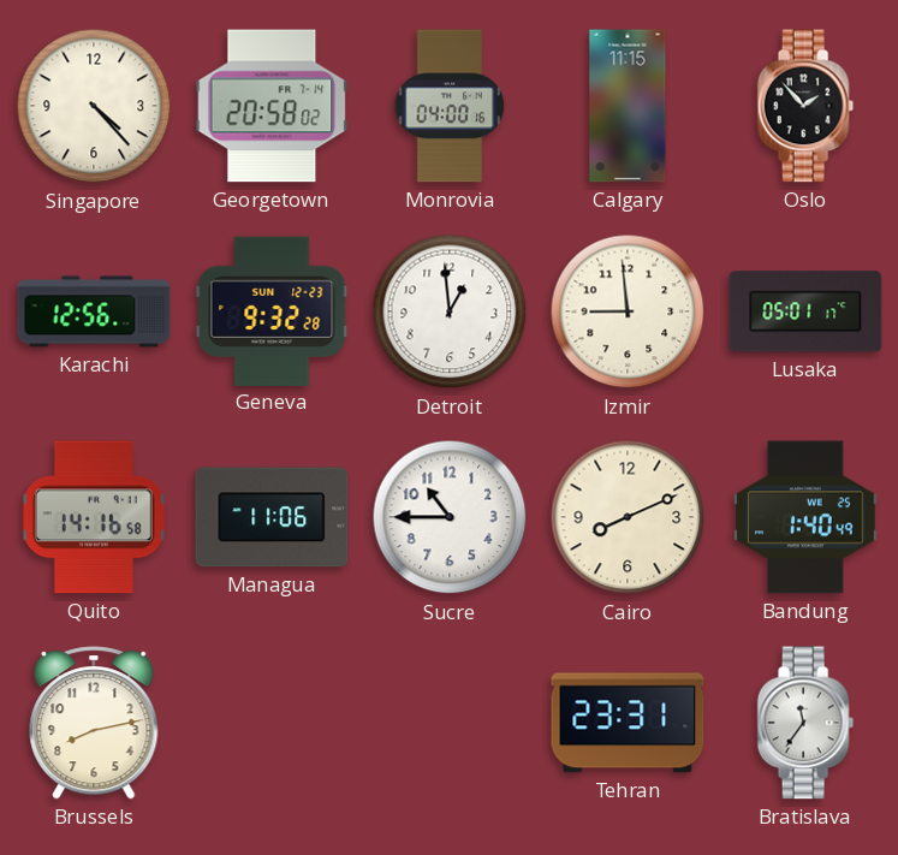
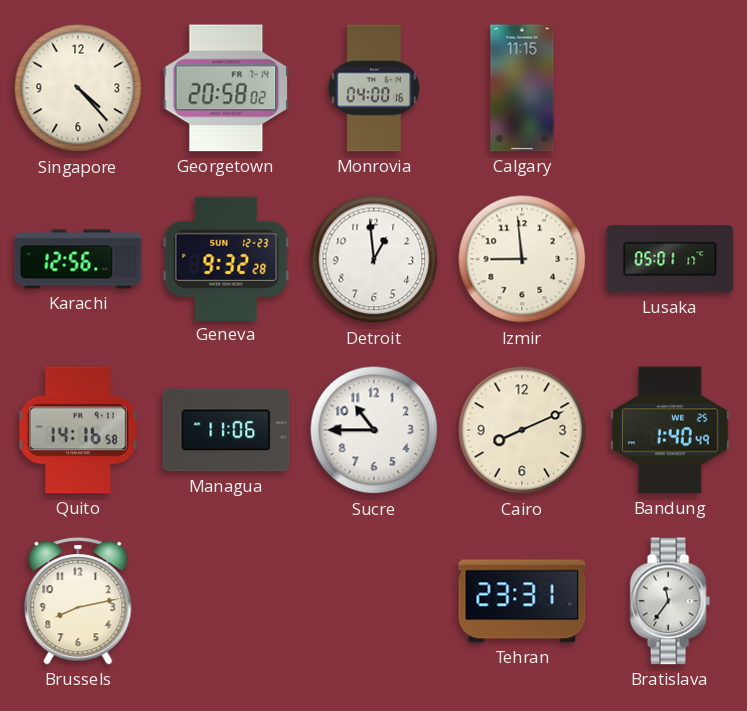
Oslo: 1:53 -> none
